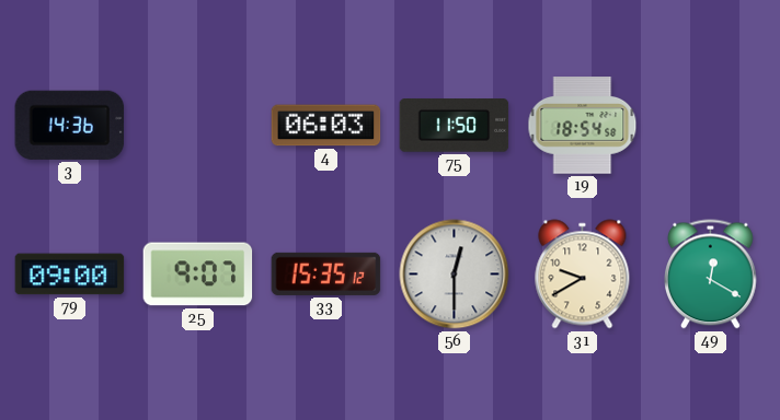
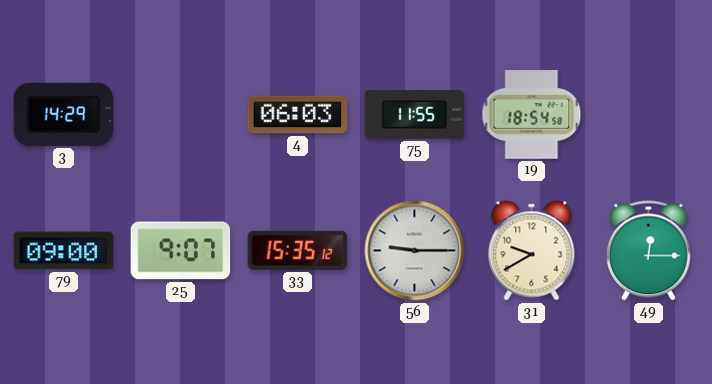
3: 14:36 -> 14:29
75: 11:50 -> 11:55
56: 12:30 -> 9:15
49: 12:20 -> 12:15
